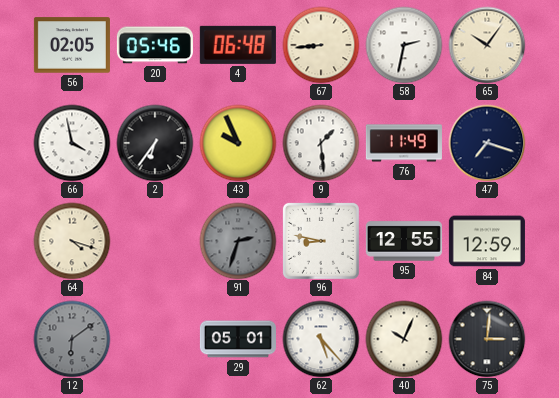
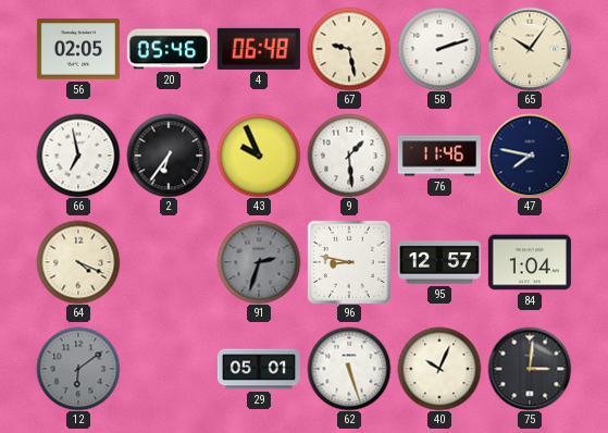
67: 8:44 -> 9:28
58: 2:32 -> 2:12
66: 3:58 -> 6:58
76: 11:49 -> 11:46
47: 7:18 -> 7:47
64: 4:18 -> 4:19
95: 12:55 -> 12:57
84: 12:59 -> 1:04
62: 5:23 -> 5:27
